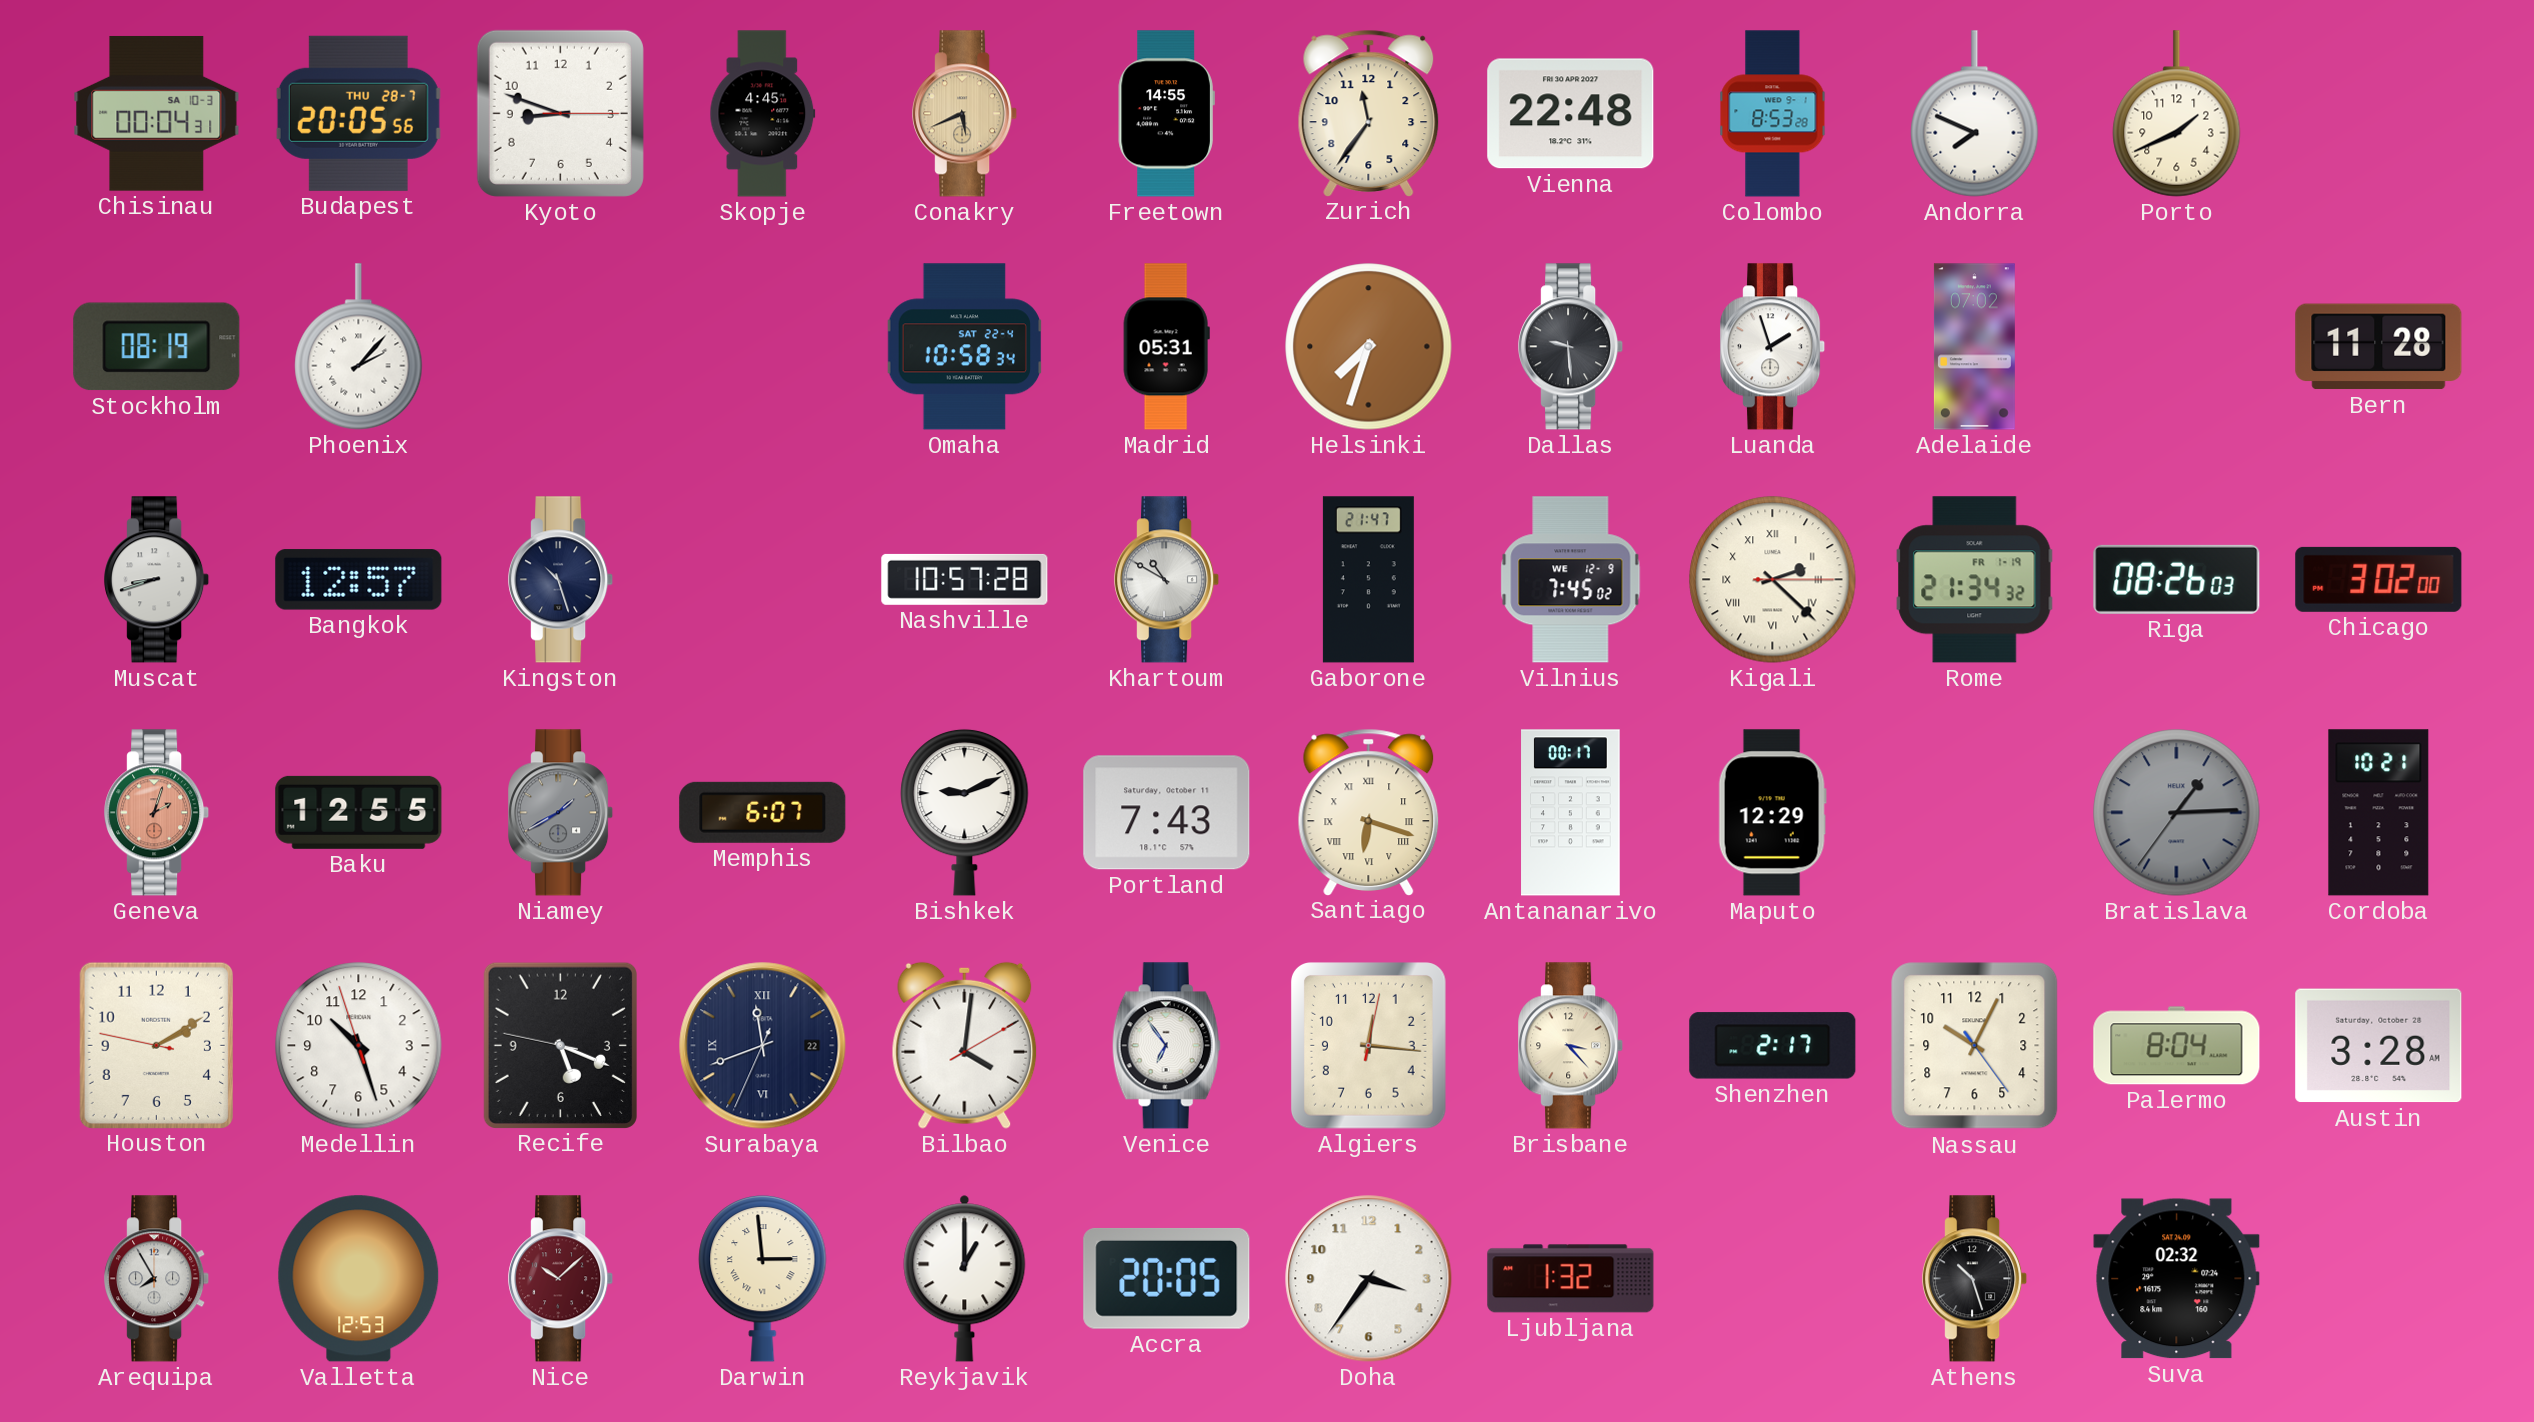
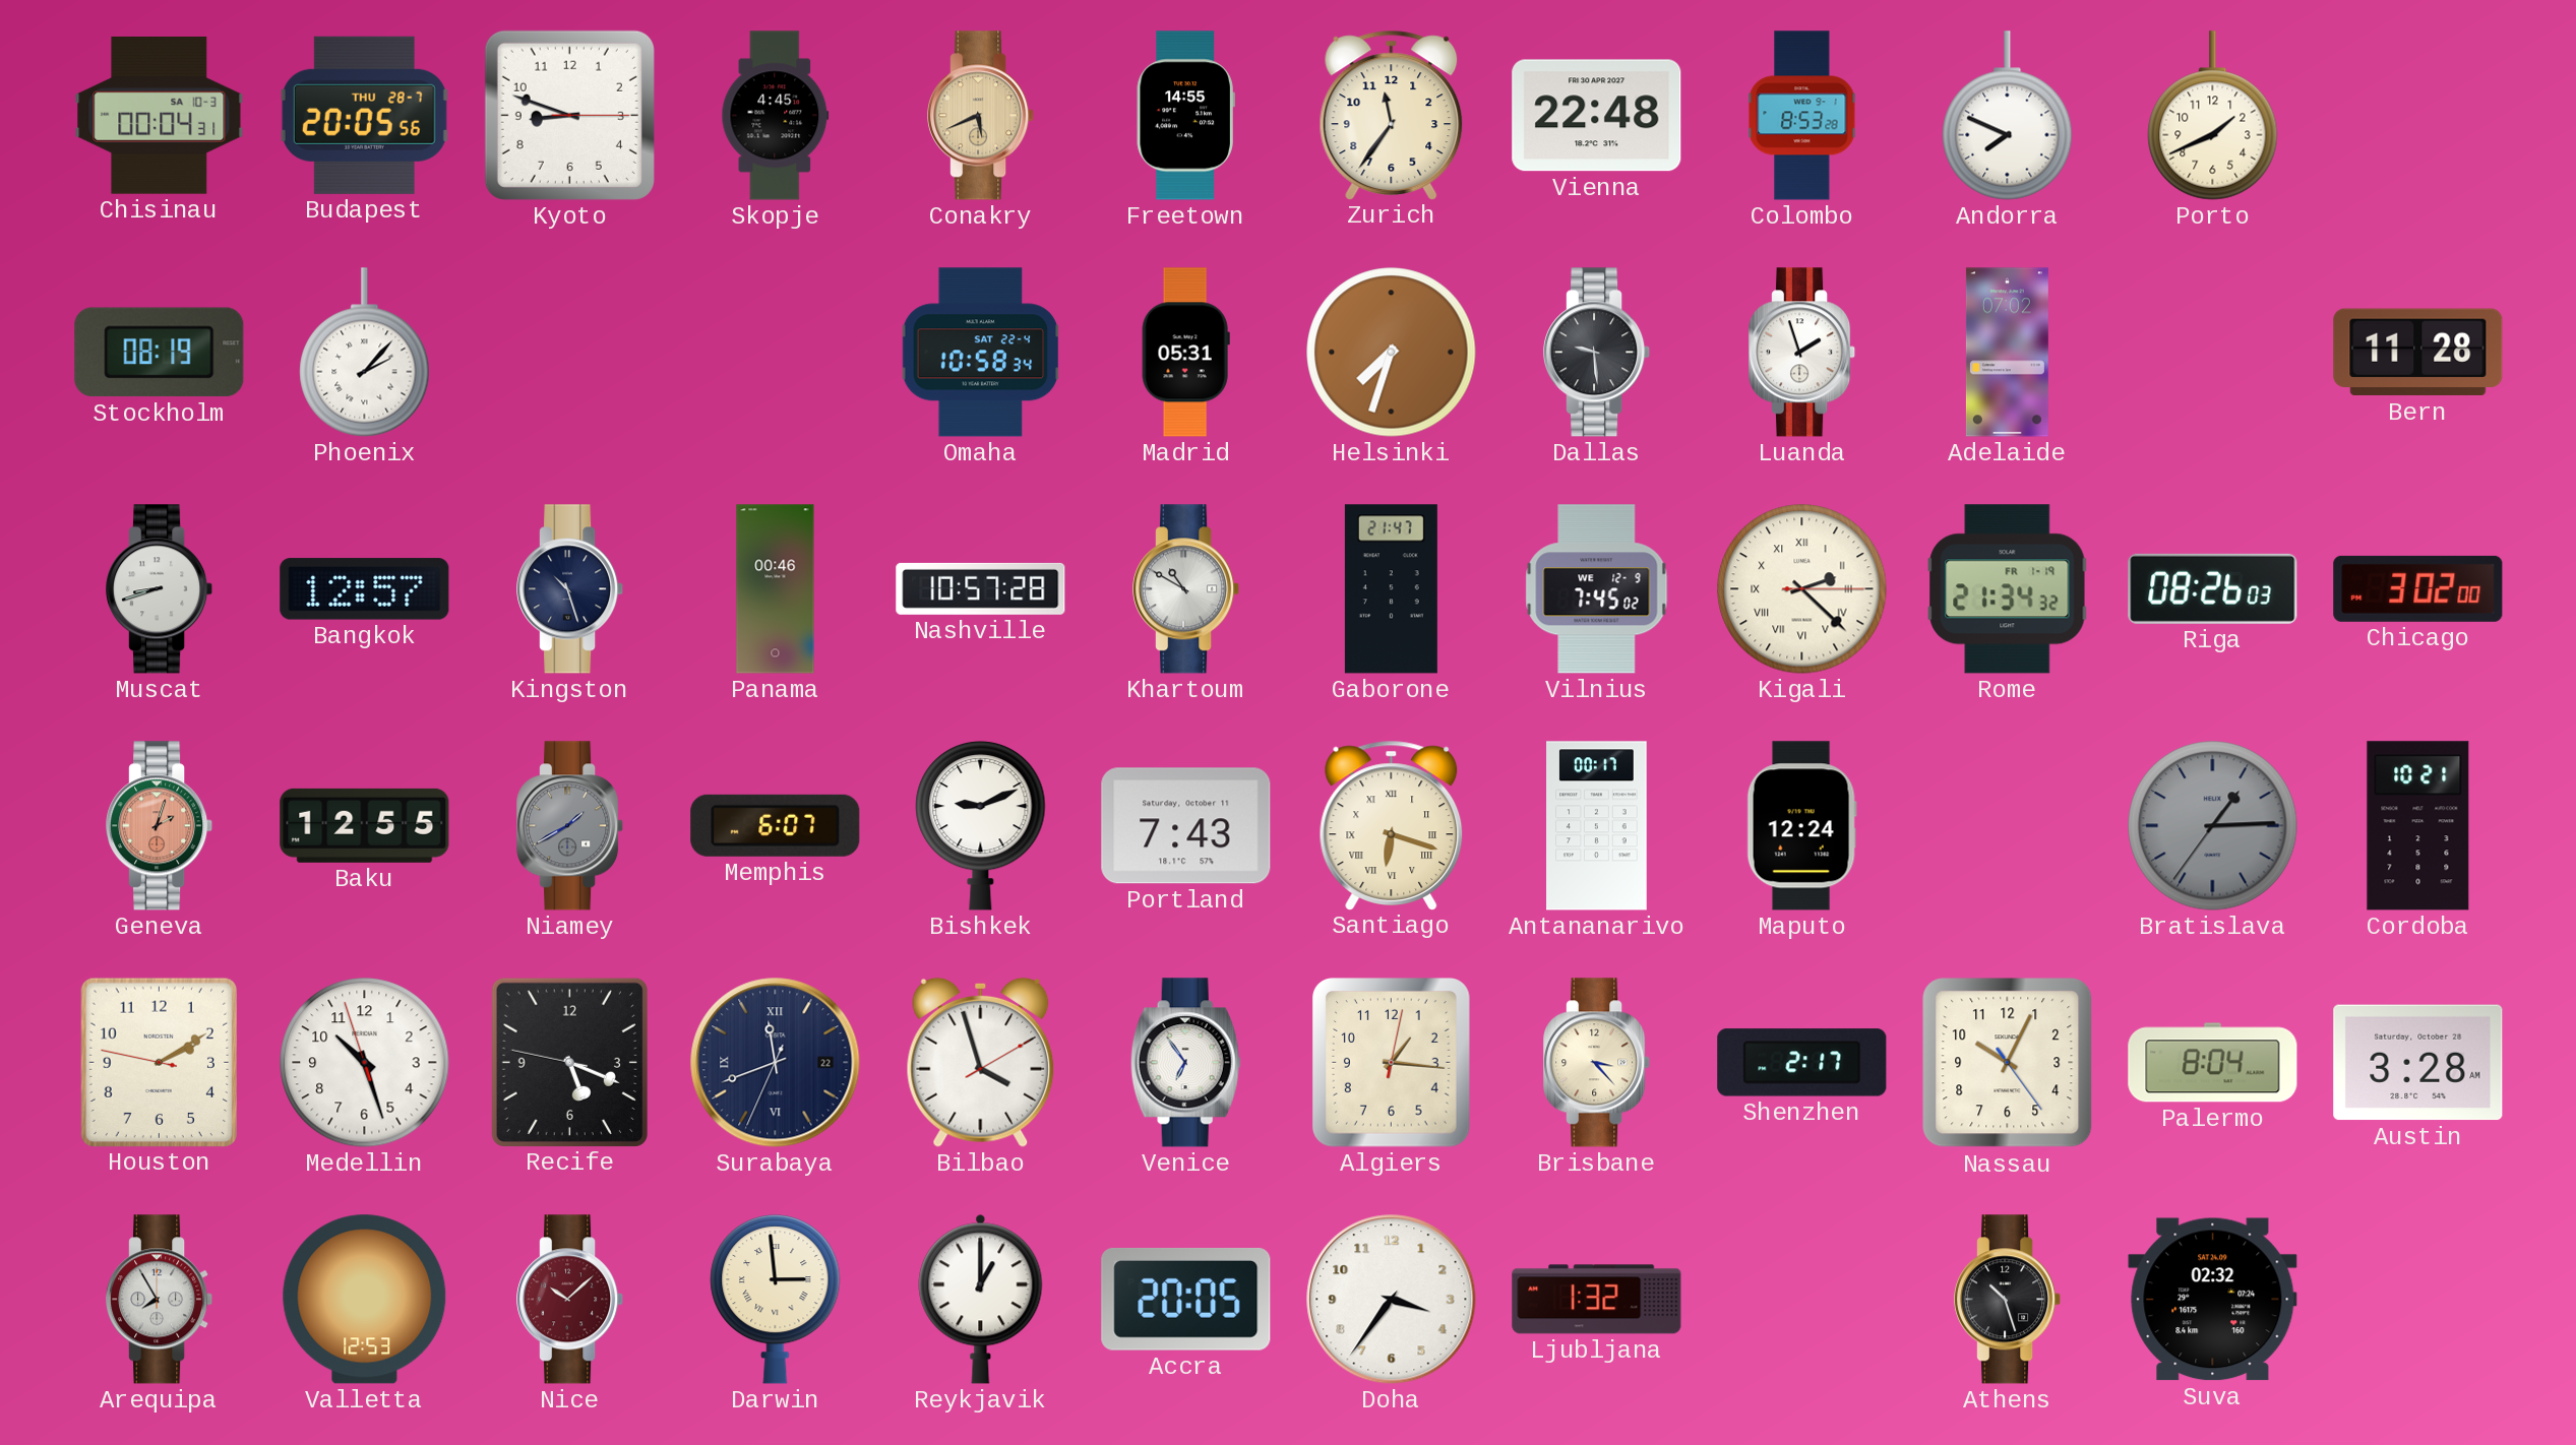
Panama: none -> 00:46
Maputo: 12:29 -> 12:24
Bilbao: 4:01 -> 3:57
Algiers: 12:16 -> 1:16
